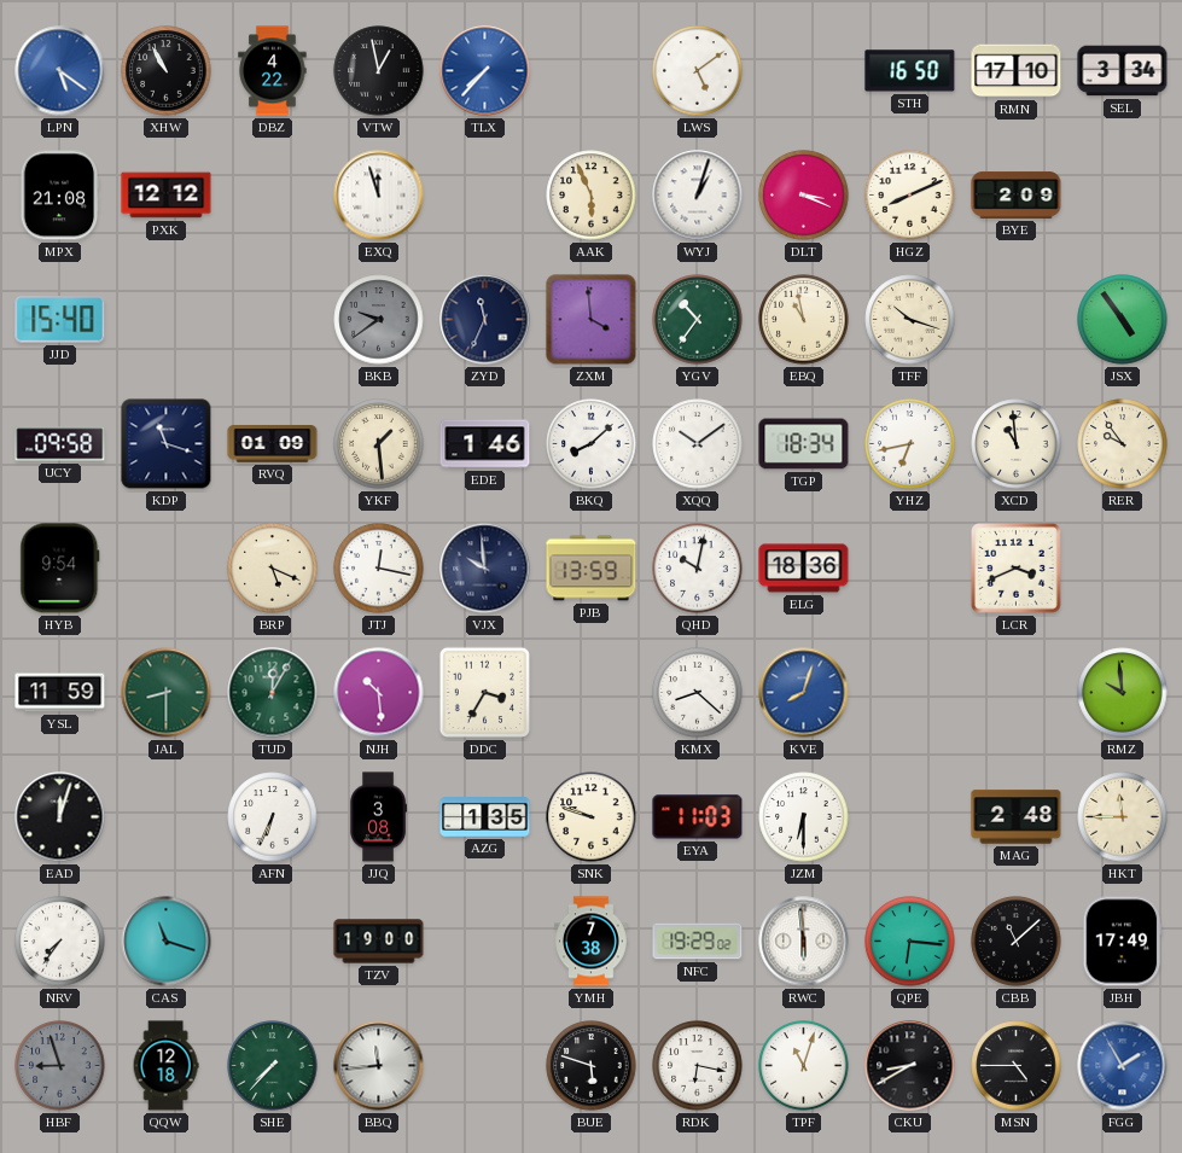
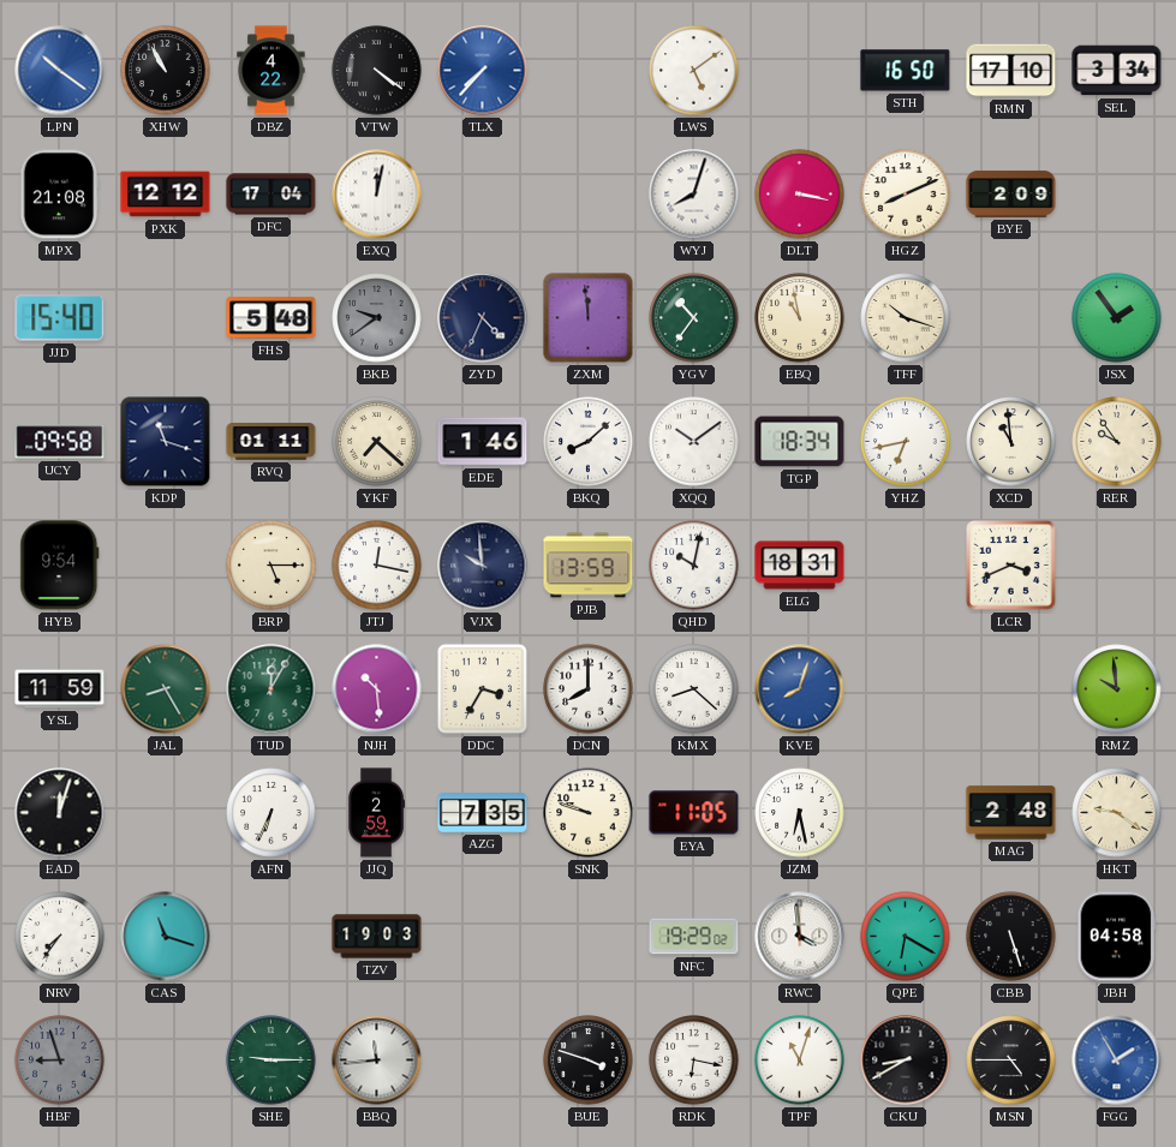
LPN: 5:21 -> 10:21
VTW: 12:58 -> 4:21
DFC: none -> 17:04
EXQ: 11:57 -> 12:02
AAK: 5:56 -> none
WYJ: 1:03 -> 8:03
DLT: 3:19 -> 3:17
FHS: none -> 5:48
ZYD: 11:34 -> 4:34
ZXM: 3:59 -> 11:59
JSX: 4:54 -> 1:54
RVQ: 01:09 -> 01:11
YKF: 1:29 -> 7:22
BRP: 5:19 -> 5:15
ELG: 18:36 -> 18:31
JAL: 8:30 -> 8:25
DCN: none -> 8:00
JJQ: 3:08 -> 2:59
AZG: 1:35 -> 7:35
EYA: 11:03 -> 11:05
JZM: 6:30 -> 6:28
HKT: 11:45 -> 9:21
TZV: 19:00 -> 19:03
YMH: 7:38 -> none
RWC: 5:59 -> 3:59
QPE: 6:16 -> 6:20
CBB: 11:08 -> 5:27
JBH: 17:49 -> 04:58
QQW: 12:18 -> none
SHE: 7:37 -> 9:15
BUE: 5:48 -> 3:48
